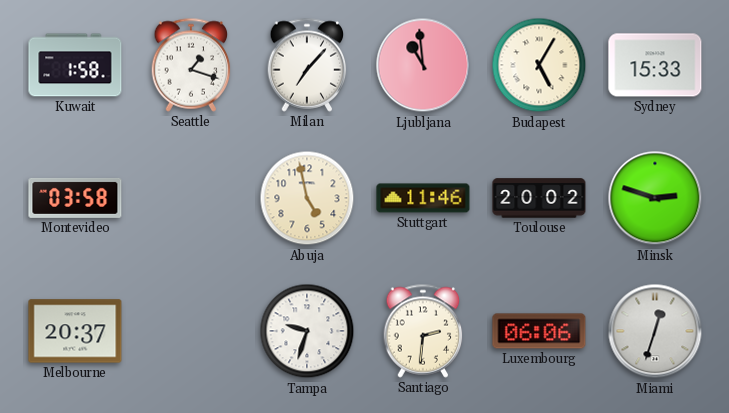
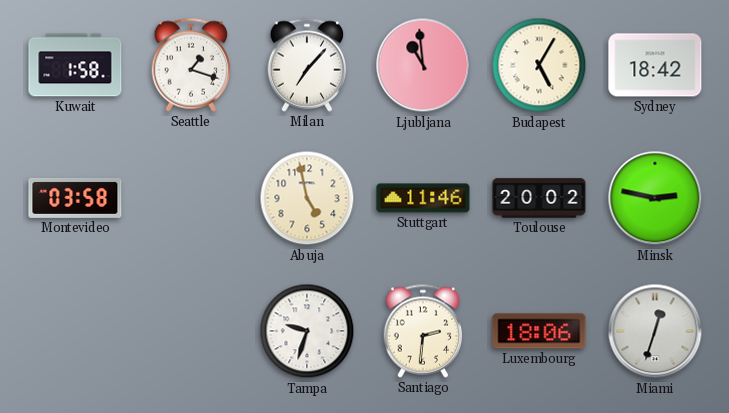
Sydney: 15:33 -> 18:42
Minsk: 2:48 -> 2:47
Melbourne: 20:37 -> none
Luxembourg: 06:06 -> 18:06
